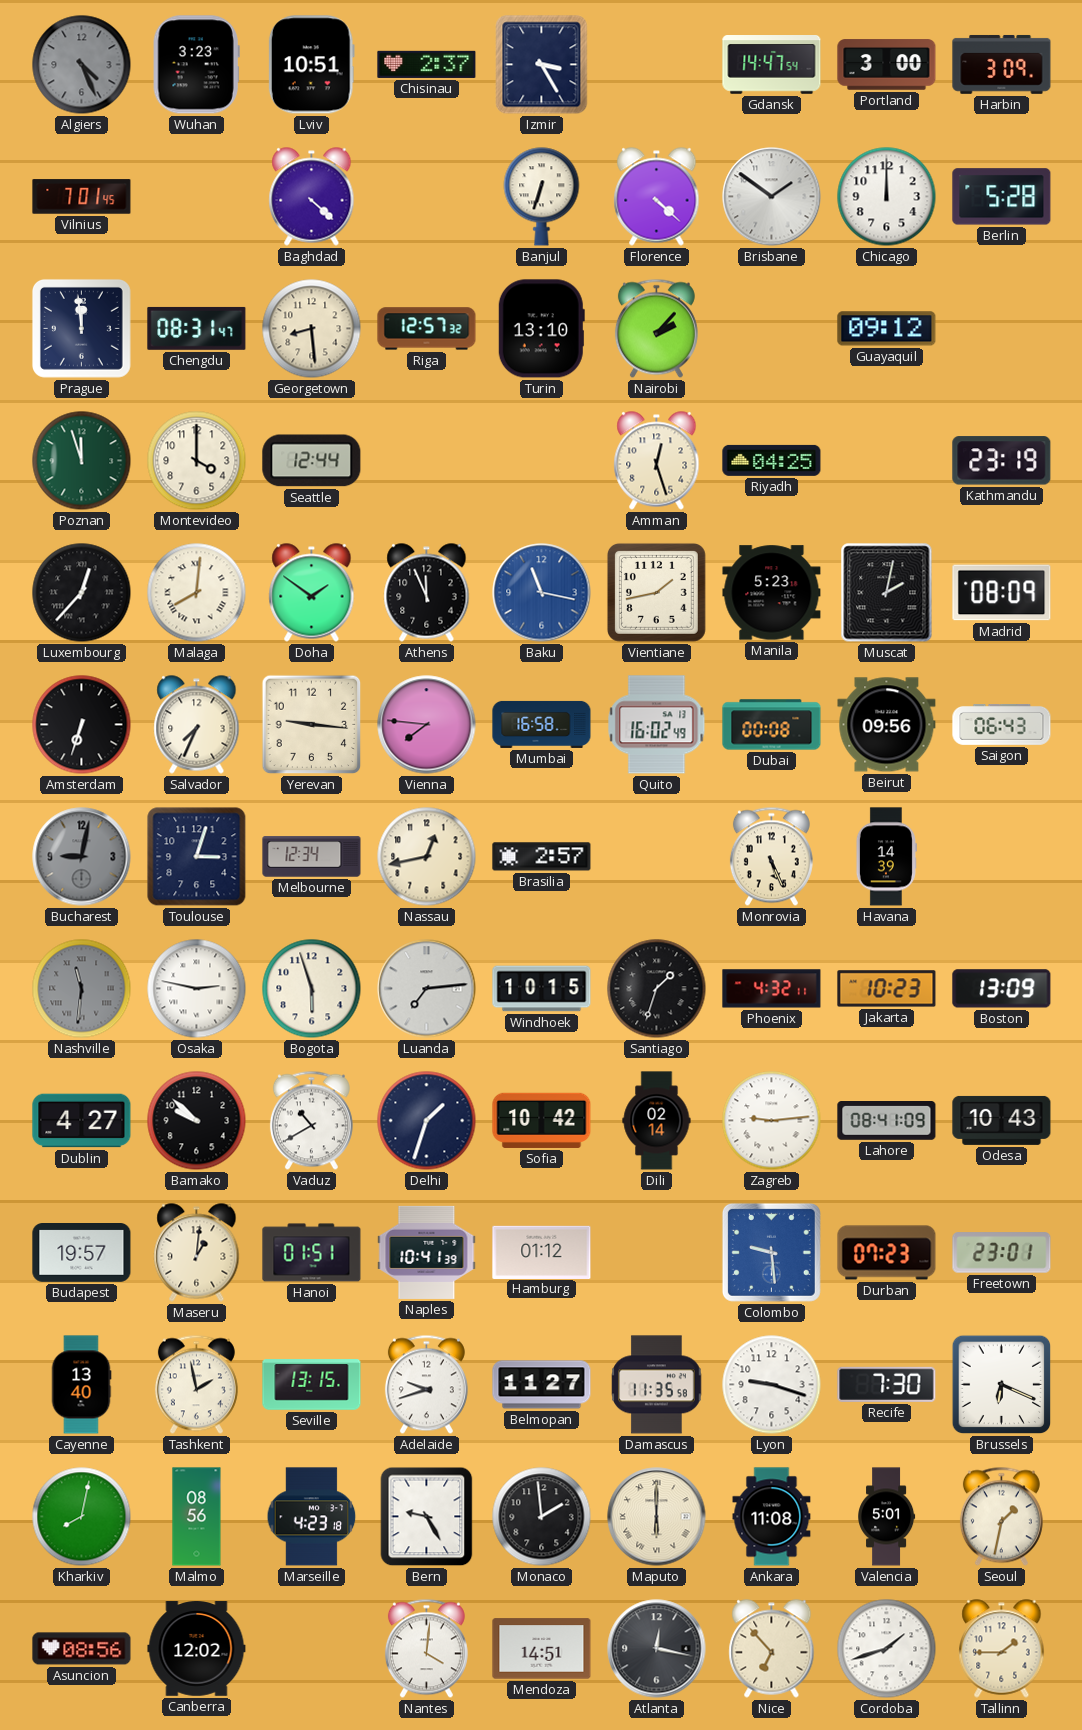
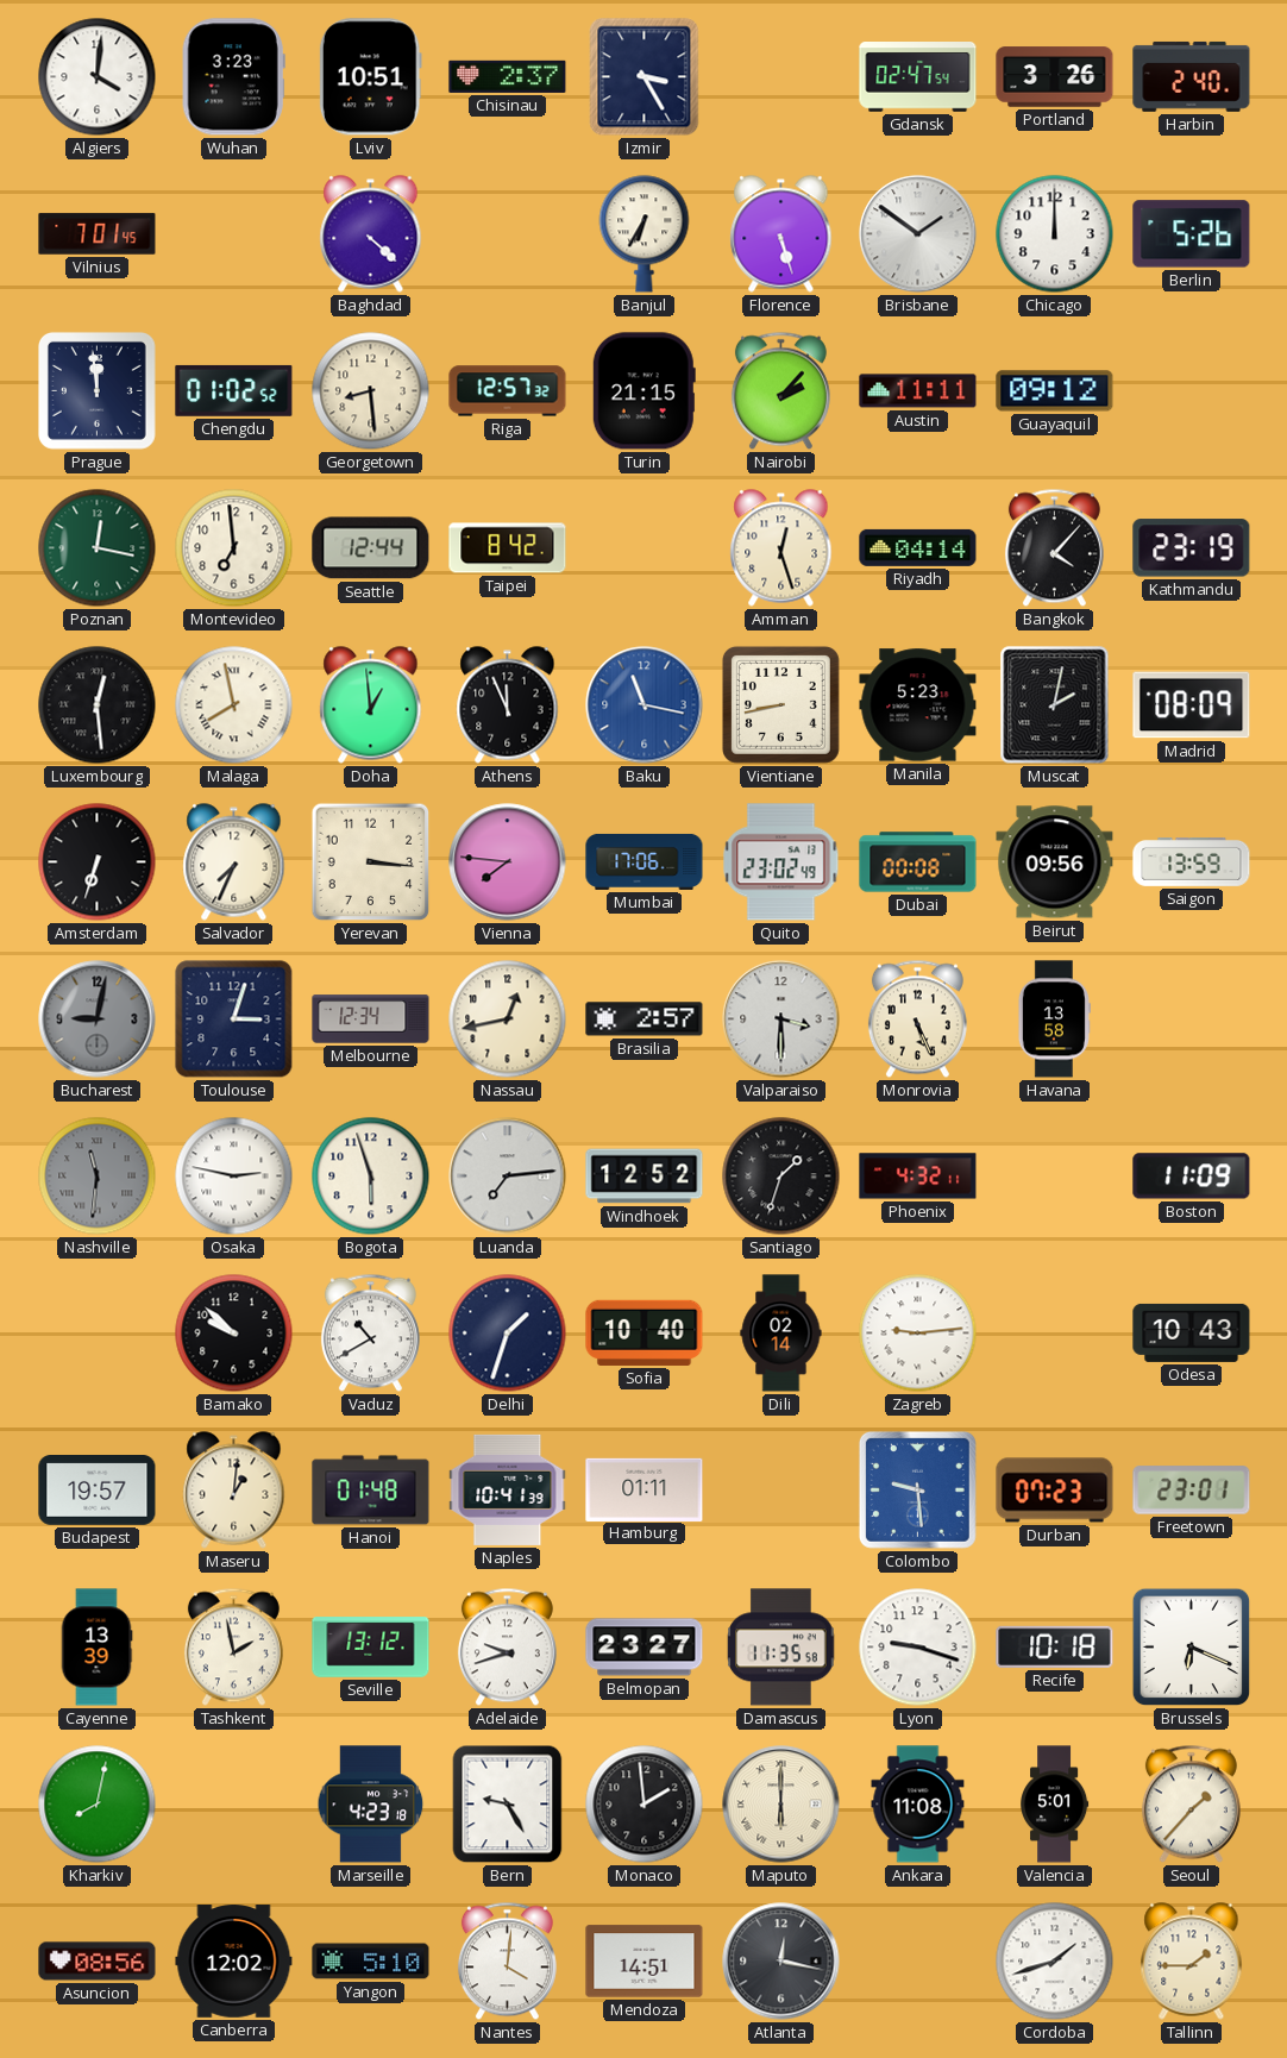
Algiers: 4:26 -> 4:01
Algiers dial: grey -> white
Gdansk: 14:47 -> 02:47
Portland: 3:00 -> 3:26
Harbin: 3:09 -> 2:40
Banjul: 6:33 -> 6:35
Florence: 4:22 -> 5:27
Berlin: 5:28 -> 5:26
Chengdu: 08:31 -> 01:02
Turin: 13:10 -> 21:15
Austin: none -> 11:11
Poznan: 11:57 -> 12:17
Montevideo: 4:00 -> 6:59
Taipei: none -> 8:42
Riyadh: 04:25 -> 04:14
Bangkok: none -> 4:07
Luxembourg: 12:37 -> 12:29
Malaga: 8:01 -> 7:58
Doha: 1:51 -> 12:59
Vientiane: 1:43 -> 8:43
Yerevan: 9:16 -> 3:16
Mumbai: 16:58 -> 17:06
Quito: 16:02 -> 23:02
Saigon: 06:43 -> 13:59
Valparaiso: none -> 3:30
Havana: 14:39 -> 13:58
Windhoek: 10:15 -> 12:52
Jakarta: 10:23 -> none
Boston: 13:09 -> 11:09
Dublin: 4:27 -> none
Sofia: 10:42 -> 10:40
Lahore: 08:41 -> none
Hanoi: 01:51 -> 01:48
Hamburg: 01:12 -> 01:11
Cayenne: 13:40 -> 13:39
Seville: 13:15 -> 13:12
Belmopan: 11:27 -> 23:27
Recife: 7:30 -> 10:18
Malmo: 08:56 -> none
Seoul: 1:32 -> 1:37
Yangon: none -> 5:10
Nice: 6:53 -> none
